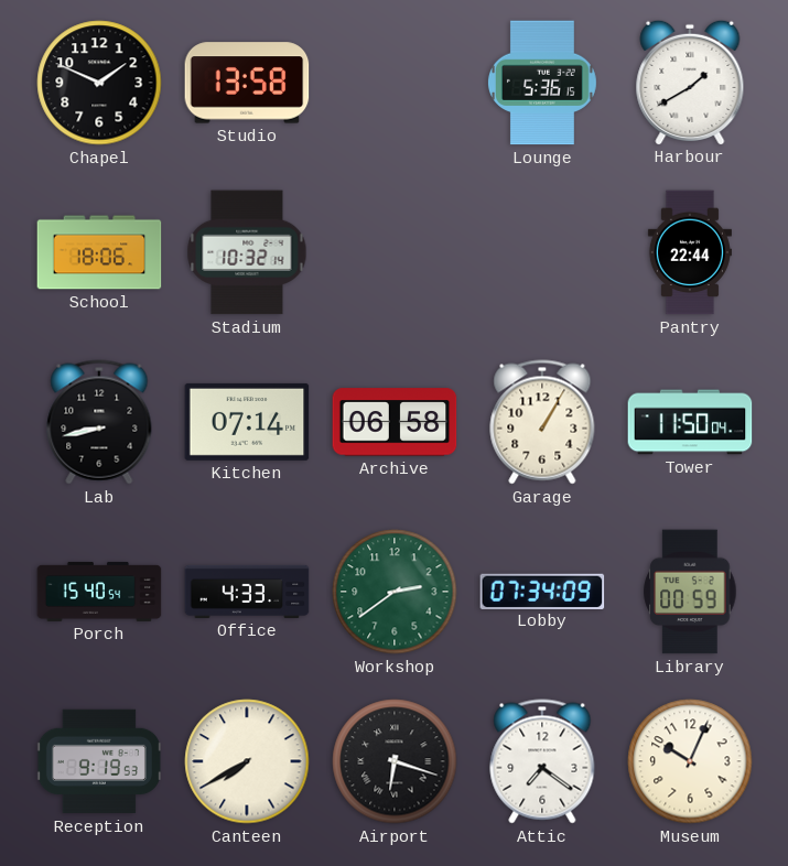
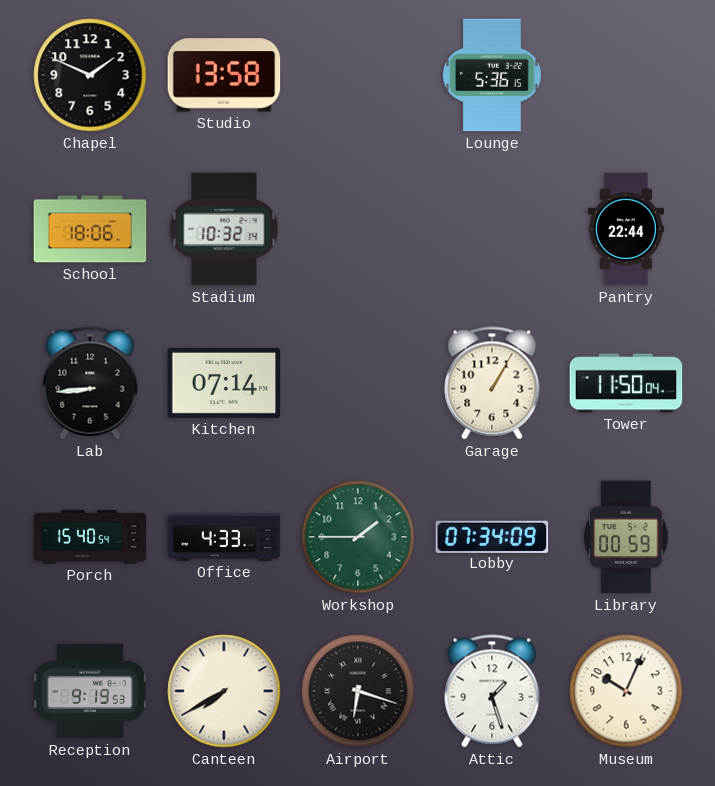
Harbour: 1:40 -> none
Lab: 8:43 -> 8:44
Archive: 06:58 -> none
Workshop: 2:39 -> 1:45
Attic: 7:21 -> 1:27
